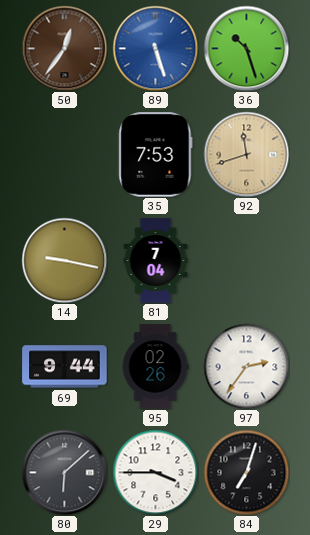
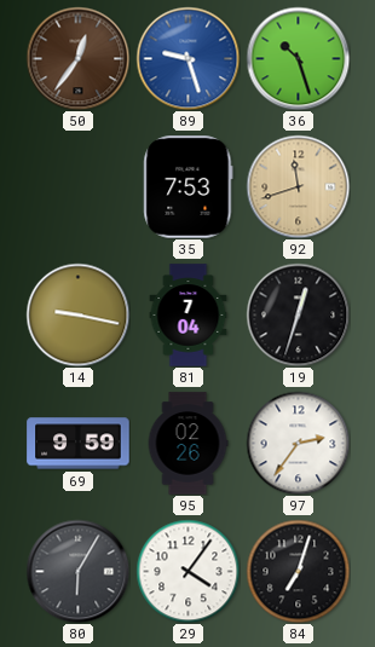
89: 5:27 -> 9:27
19: none -> 12:33
69: 9:44 -> 9:59
80: 6:08 -> 6:05
29: 3:45 -> 4:06
